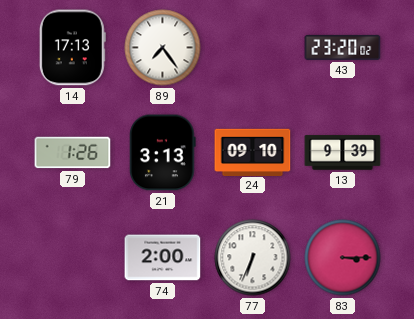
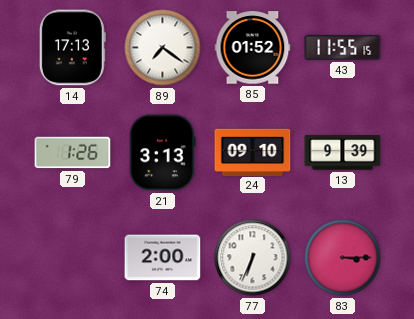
89: 7:24 -> 7:21
85: none -> 01:52
43: 23:20 -> 11:55
